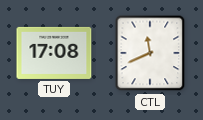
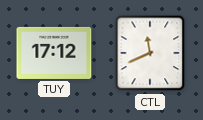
TUY: 17:08 -> 17:12
